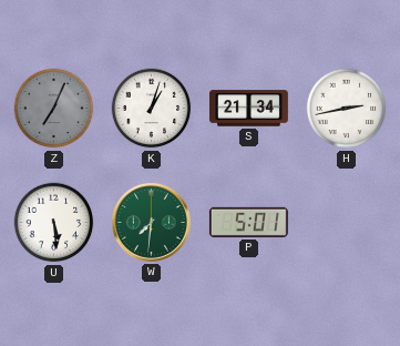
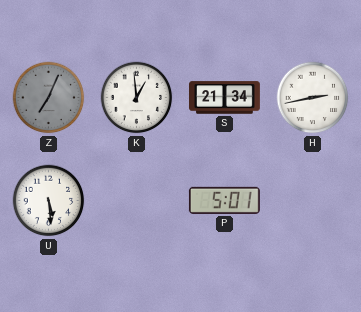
K: 1:03 -> 12:59
W: 7:31 -> none
